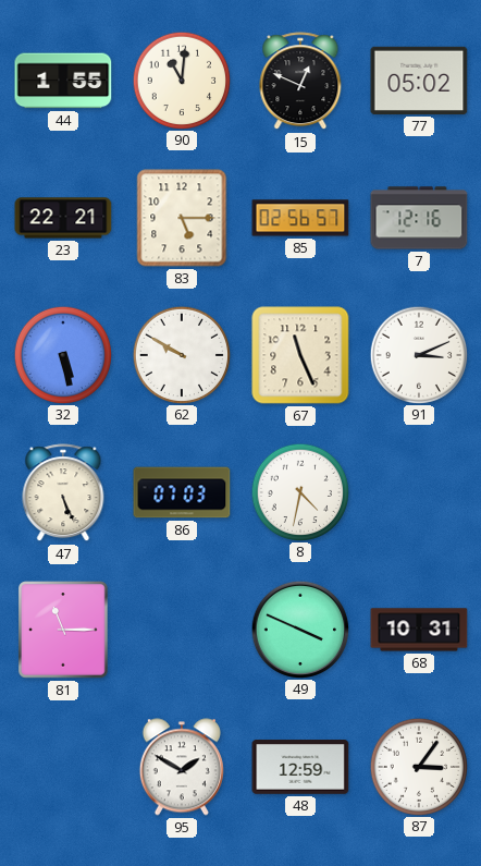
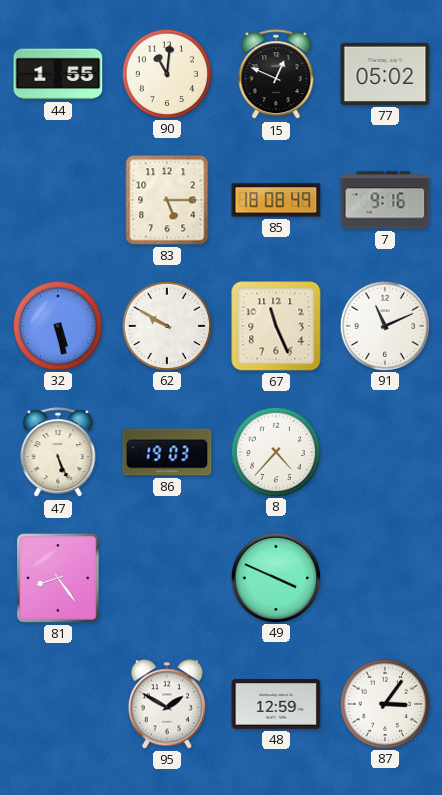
23: 22:21 -> none
85: 02:56 -> 18:08
7: 12:16 -> 9:16
91: 3:11 -> 11:11
86: 07:03 -> 19:03
8: 4:32 -> 4:37
81: 11:15 -> 8:24
68: 10:31 -> none
